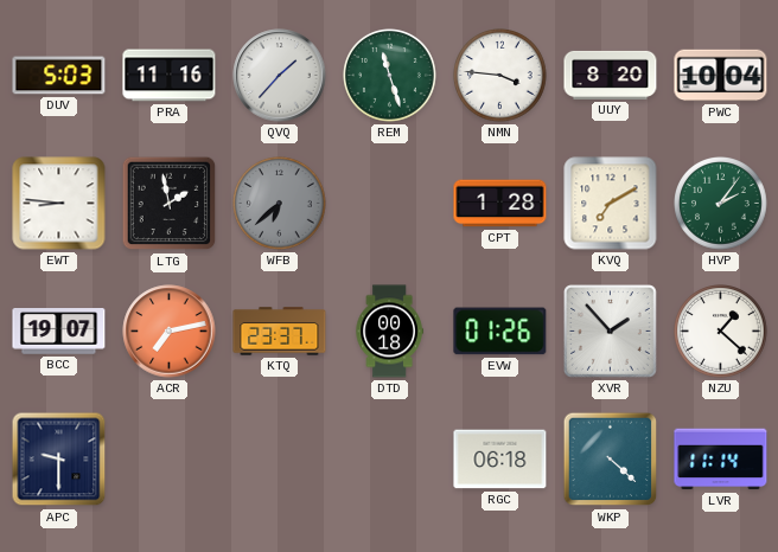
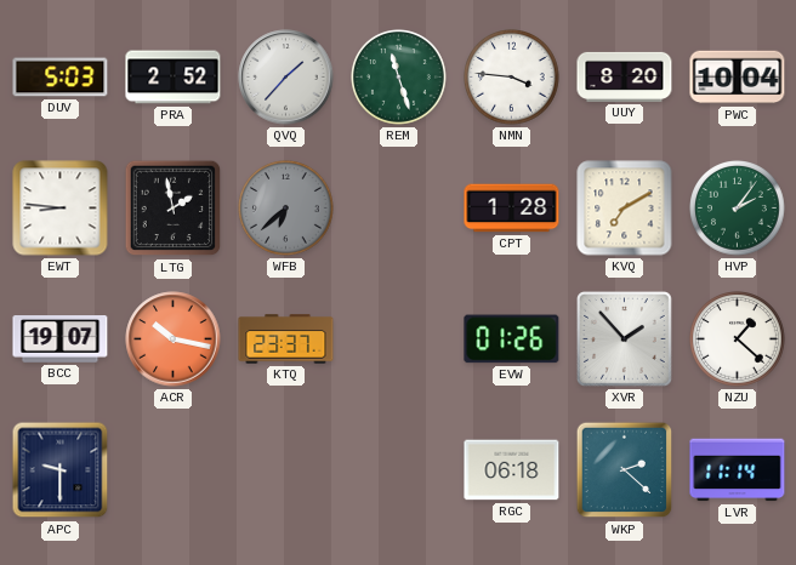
PRA: 11:16 -> 2:52
ACR: 7:13 -> 10:17
DTD: 00:18 -> none
WKP: 4:22 -> 2:22
